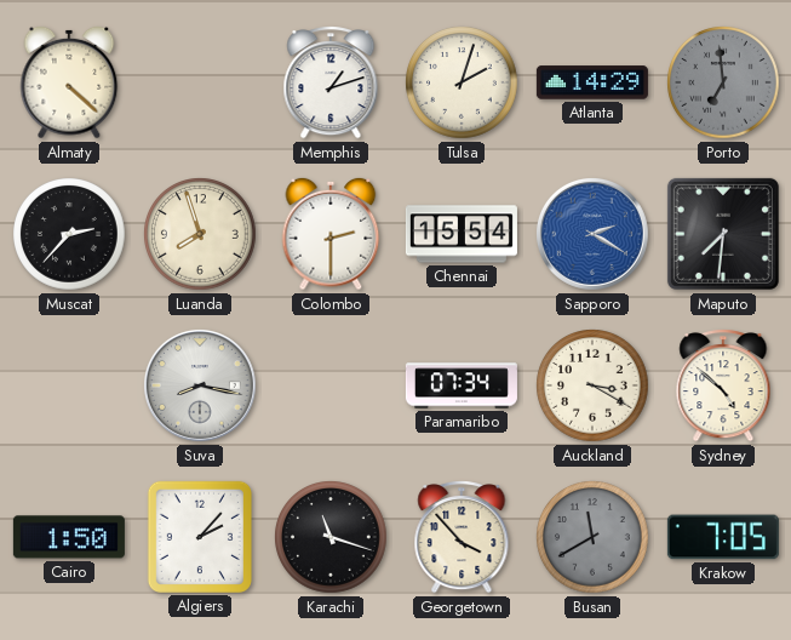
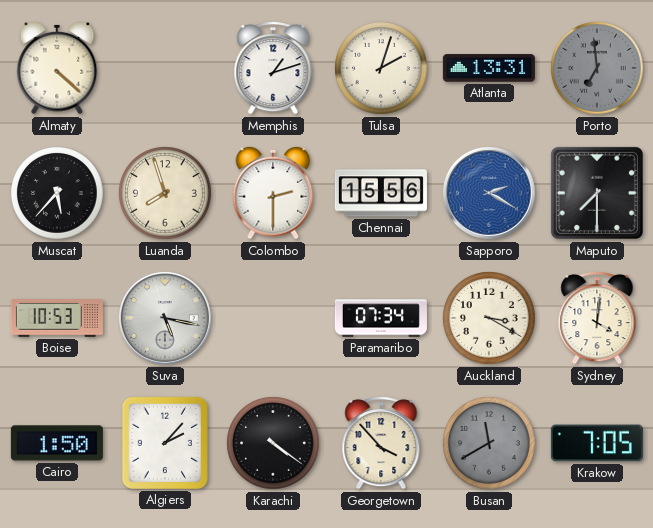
Atlanta: 14:29 -> 13:31
Muscat: 2:37 -> 5:37
Chennai: 15:54 -> 15:56
Maputo: 7:31 -> 7:30
Boise: none -> 10:53
Suva: 8:17 -> 5:17
Sydney: 4:52 -> 4:01
Karachi: 11:18 -> 4:21
